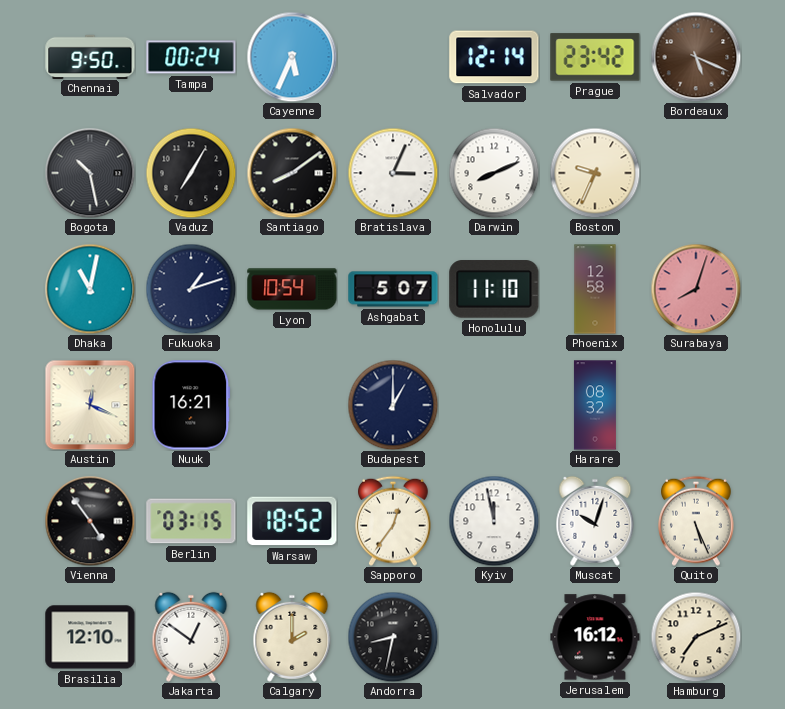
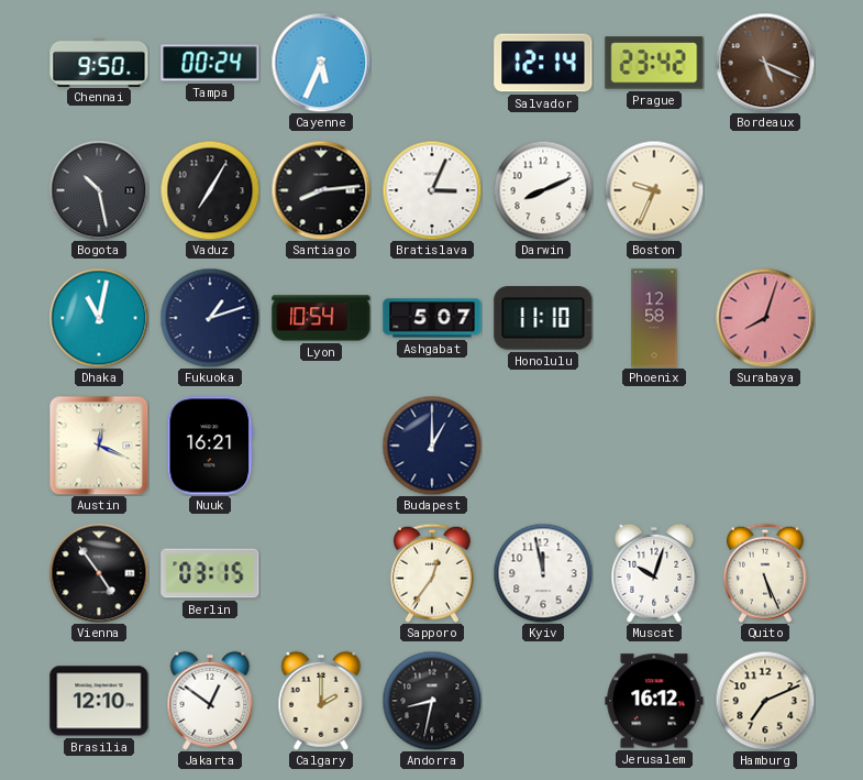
Santiago: 8:09 -> 8:14
Harare: 08:32 -> none
Warsaw: 18:52 -> none
